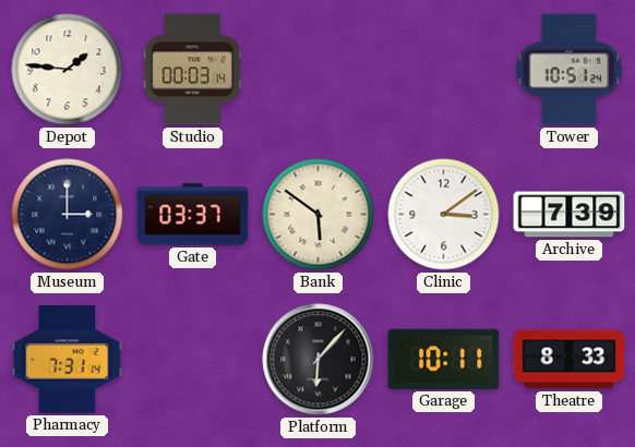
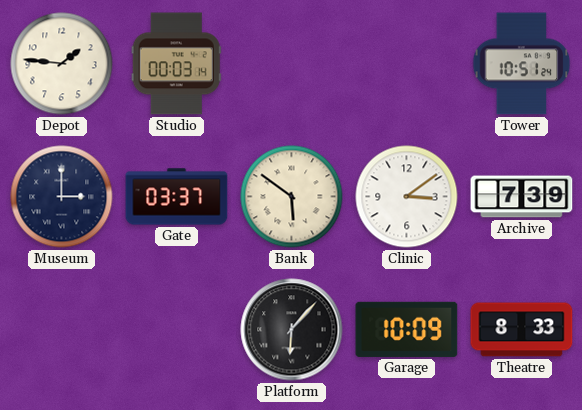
Pharmacy: 7:31 -> none
Garage: 10:11 -> 10:09
